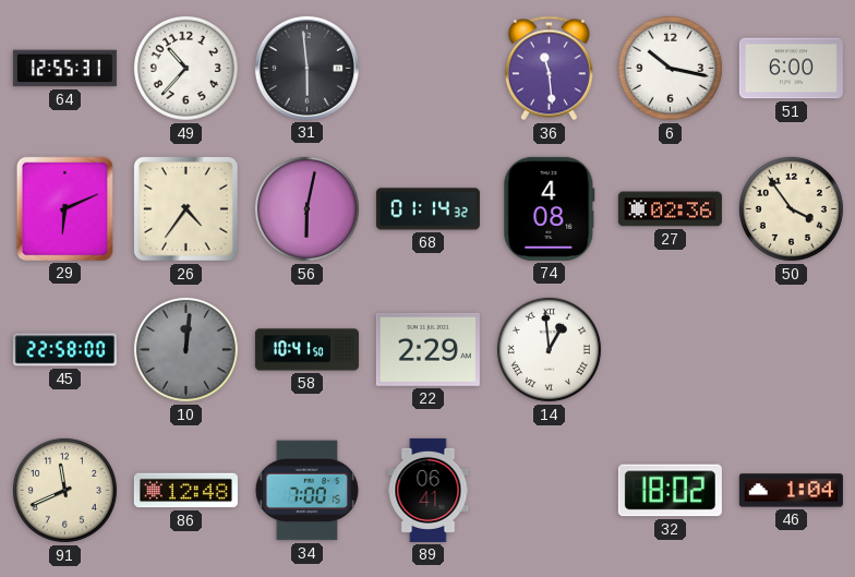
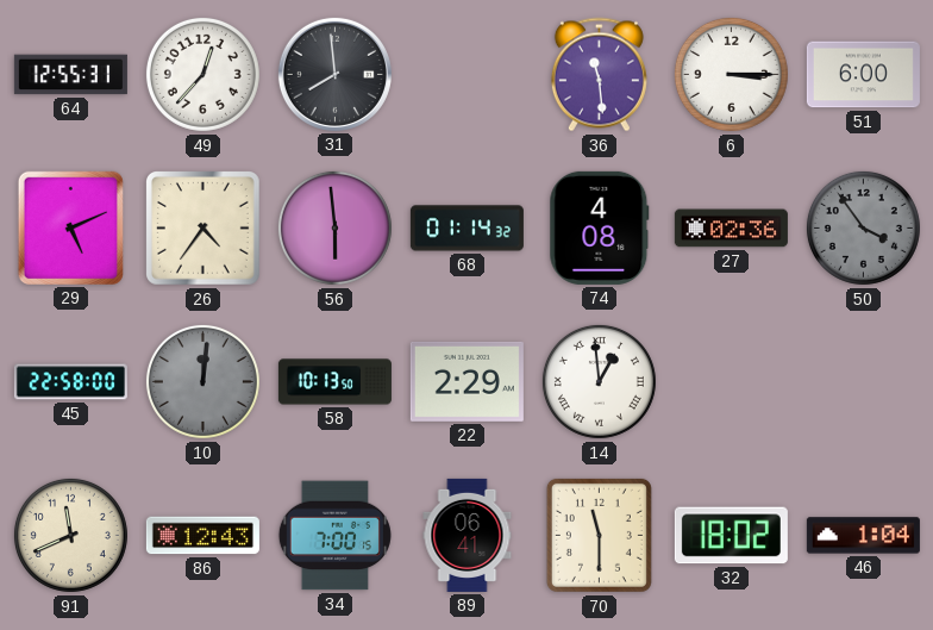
49: 10:37 -> 12:37
31: 5:59 -> 7:59
6: 10:17 -> 3:15
29: 6:11 -> 5:11
56: 6:02 -> 5:59
50 dial: cream -> grey
58: 10:41 -> 10:13
86: 12:48 -> 12:43
70: none -> 11:30
